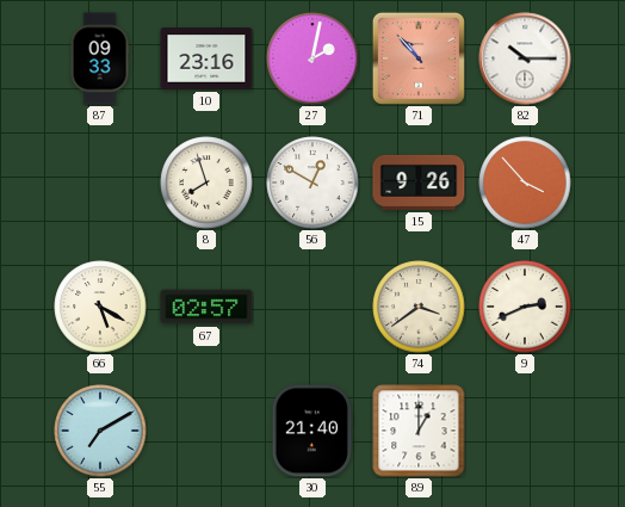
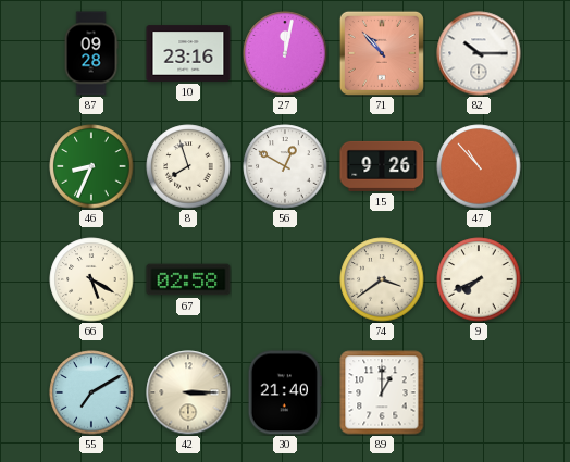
87: 09:33 -> 09:28
27: 2:02 -> 12:02
46: none -> 8:34
47: 3:53 -> 10:53
67: 02:57 -> 02:58
9: 2:41 -> 7:41
42: none -> 3:15
